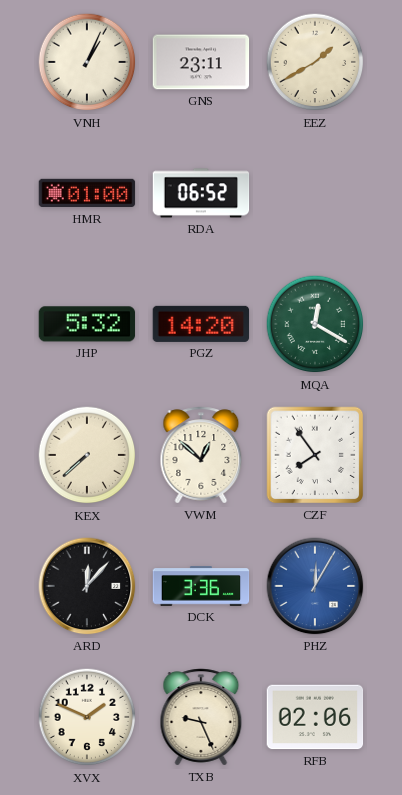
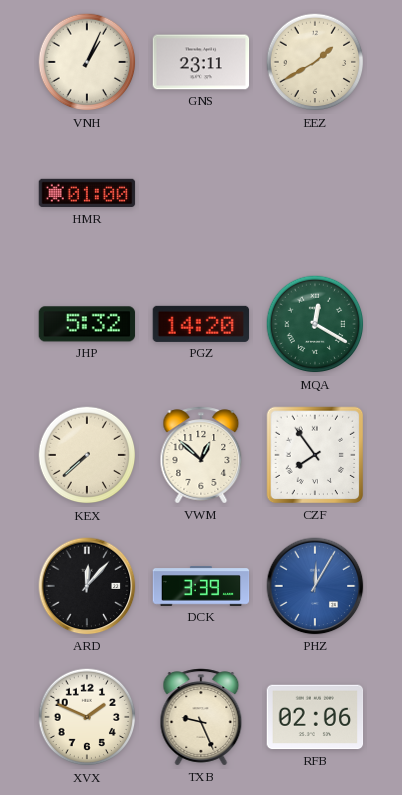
RDA: 06:52 -> none
DCK: 3:36 -> 3:39
